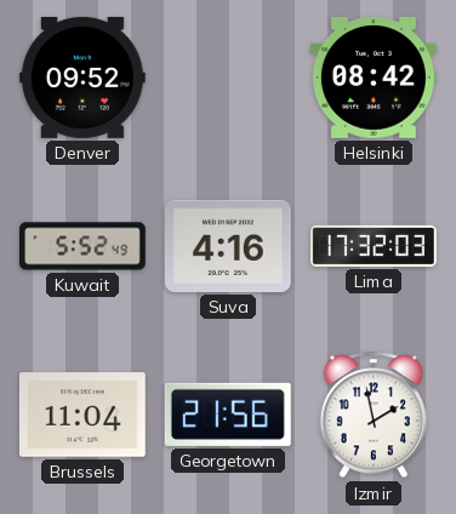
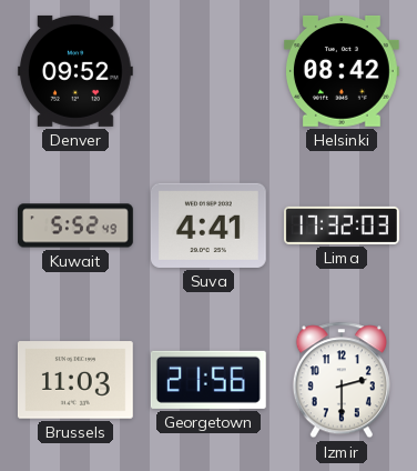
Suva: 4:16 -> 4:41
Brussels: 11:04 -> 11:03
Izmir: 1:58 -> 2:30
